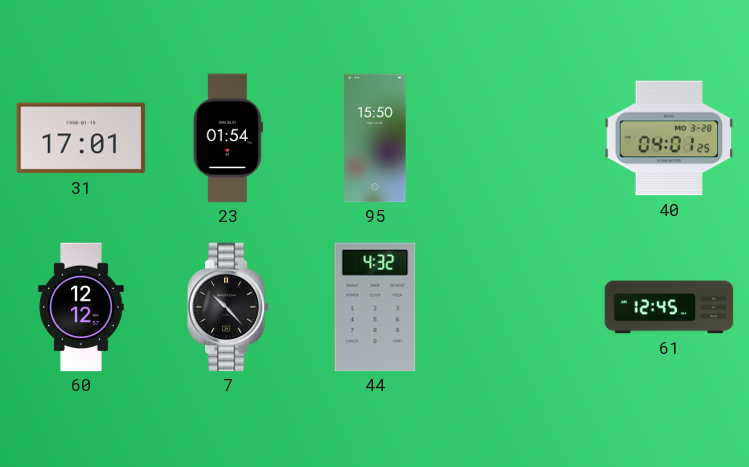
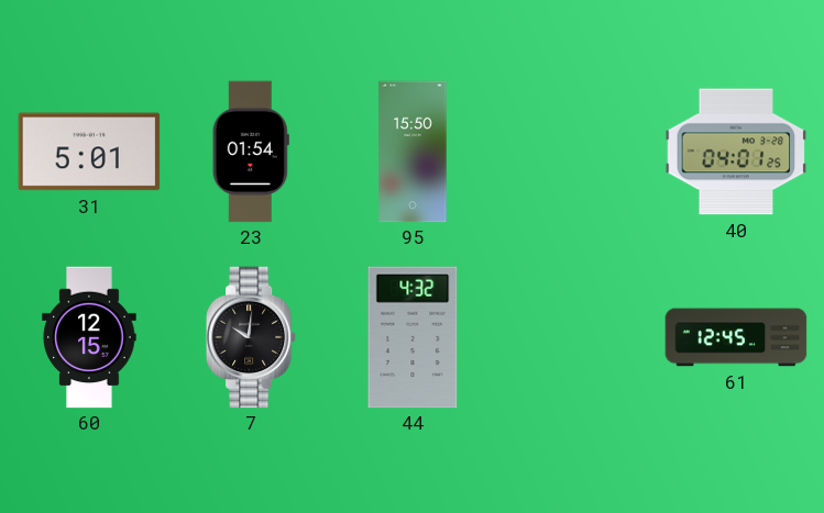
31: 17:01 -> 5:01
60: 12:12 -> 12:15
7: 10:23 -> 10:01
